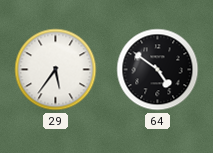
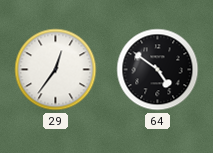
29: 5:36 -> 12:36
